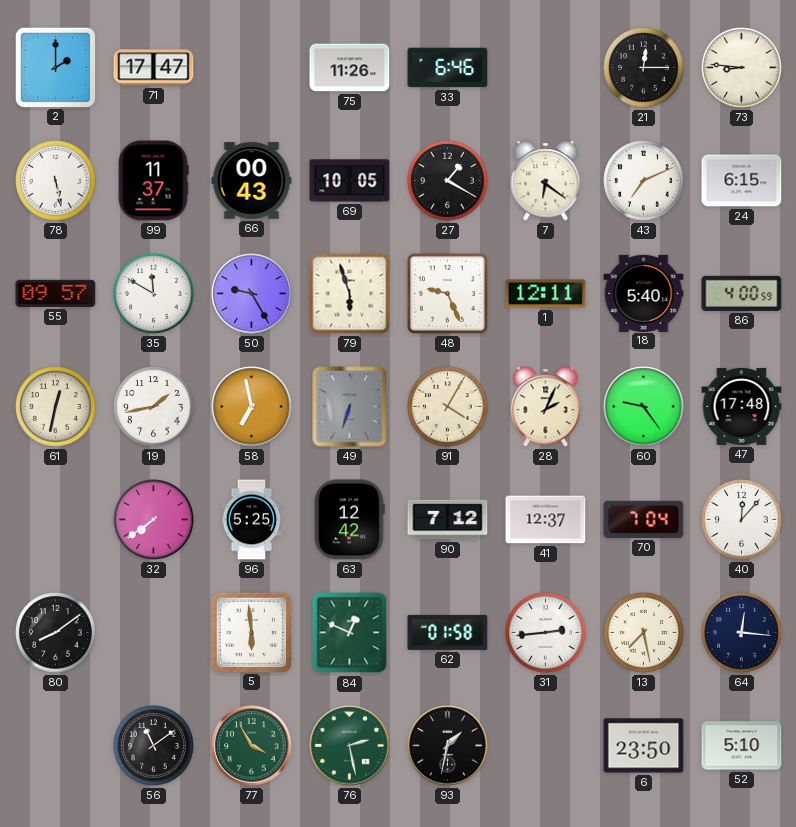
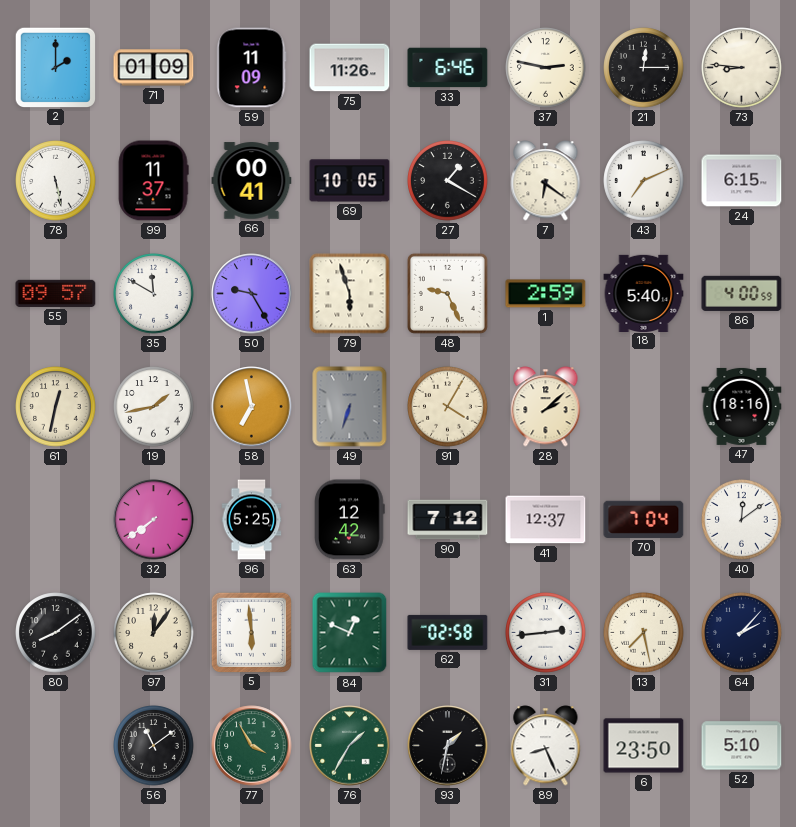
71: 17:47 -> 01:09
59: none -> 11:09
37: none -> 2:47
66: 00:43 -> 00:41
1: 12:11 -> 2:59
28: 2:04 -> 2:08
60: 9:24 -> none
47: 17:48 -> 18:16
40: 12:07 -> 12:09
97: none -> 12:06
62: 01:58 -> 02:58
64: 12:16 -> 2:07
76: 2:28 -> 1:35
89: none -> 8:26
